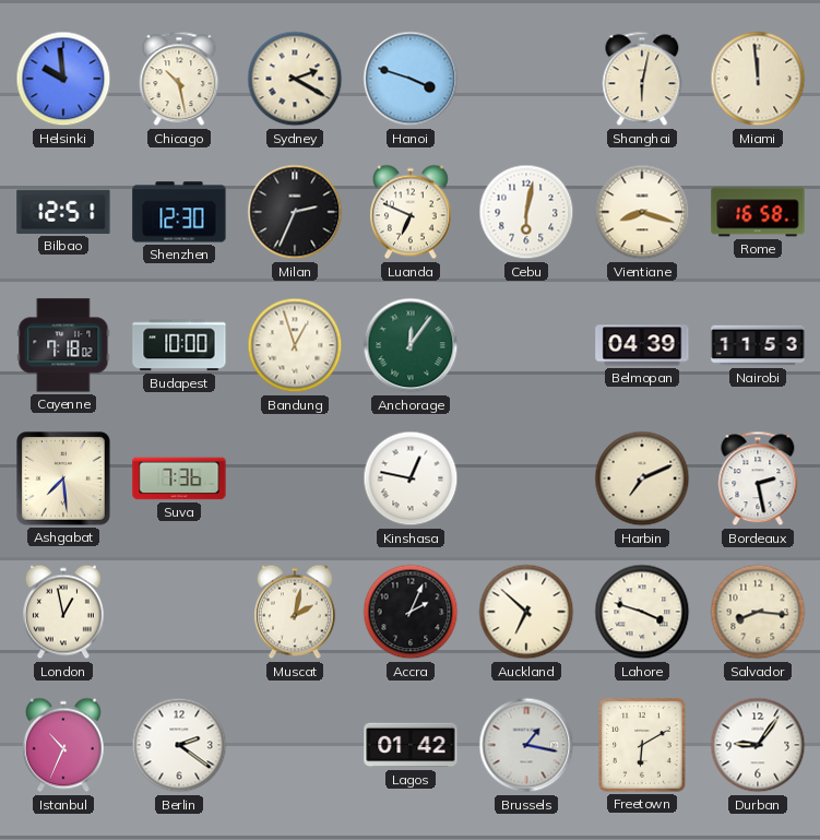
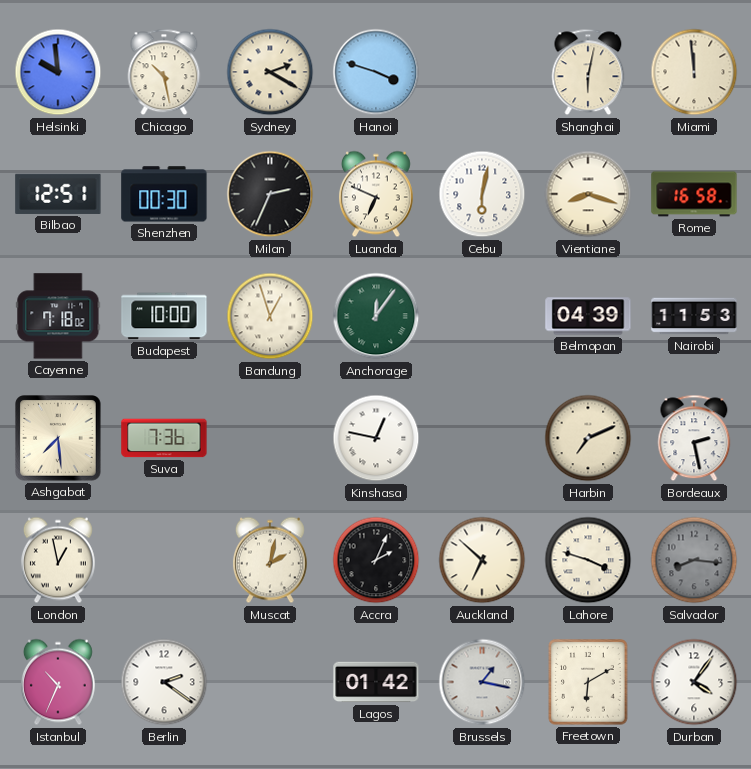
Shenzhen: 12:30 -> 00:30
Salvador dial: cream -> grey
Durban: 9:06 -> 4:06
